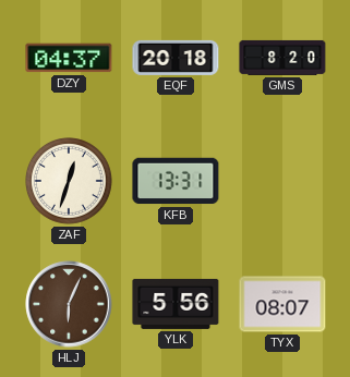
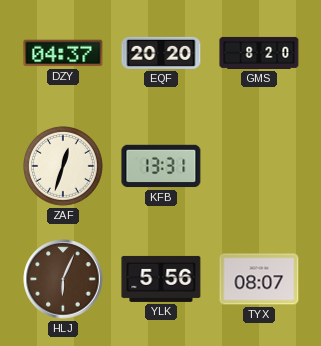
EQF: 20:18 -> 20:20
